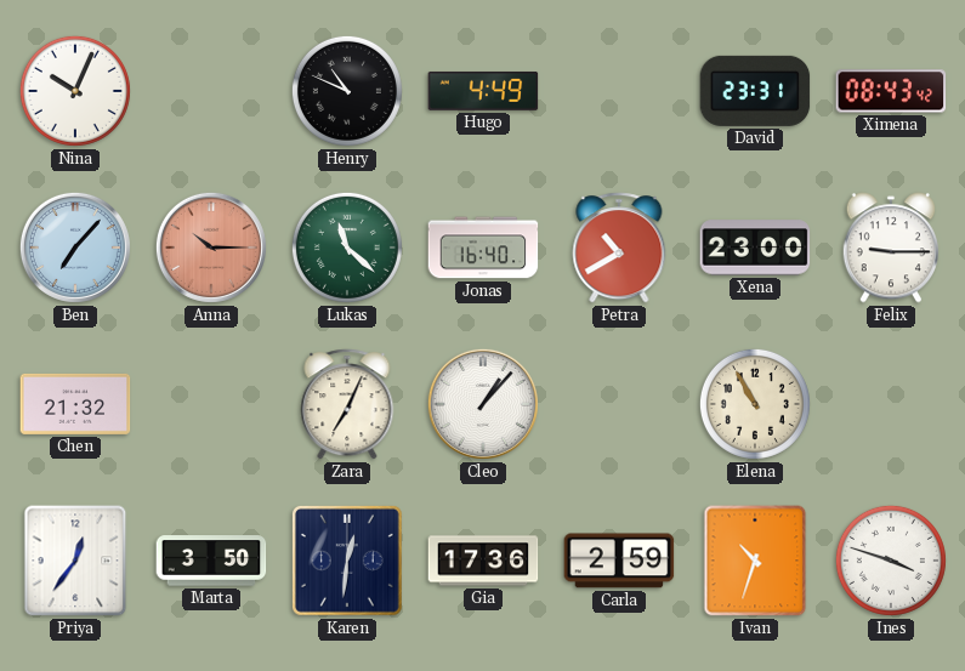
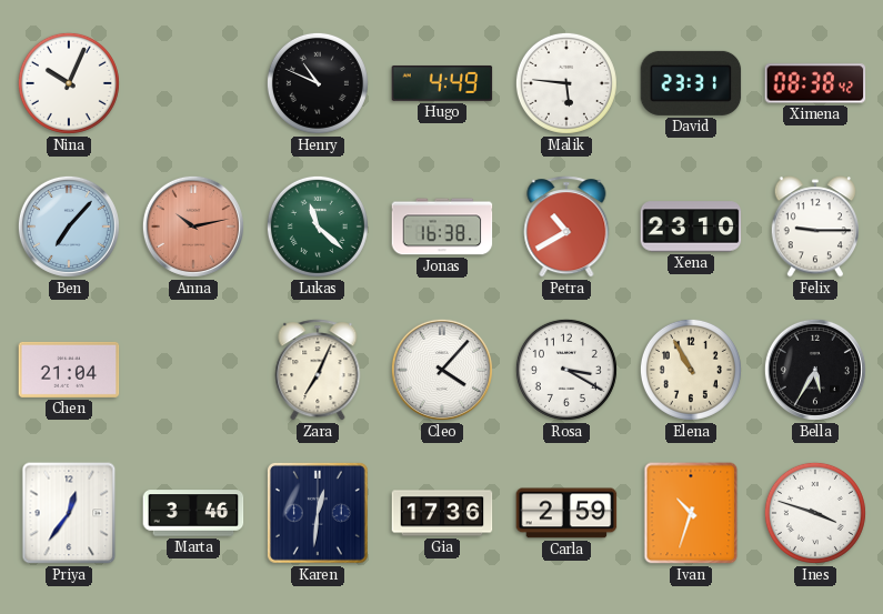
Malik: none -> 5:46
Ximena: 08:43 -> 08:38
Anna: 10:15 -> 10:13
Jonas: 16:40 -> 16:38
Xena: 23:00 -> 23:10
Chen: 21:32 -> 21:04
Cleo: 1:07 -> 4:07
Rosa: none -> 3:20
Bella: none -> 5:35
Marta: 3:50 -> 3:46
